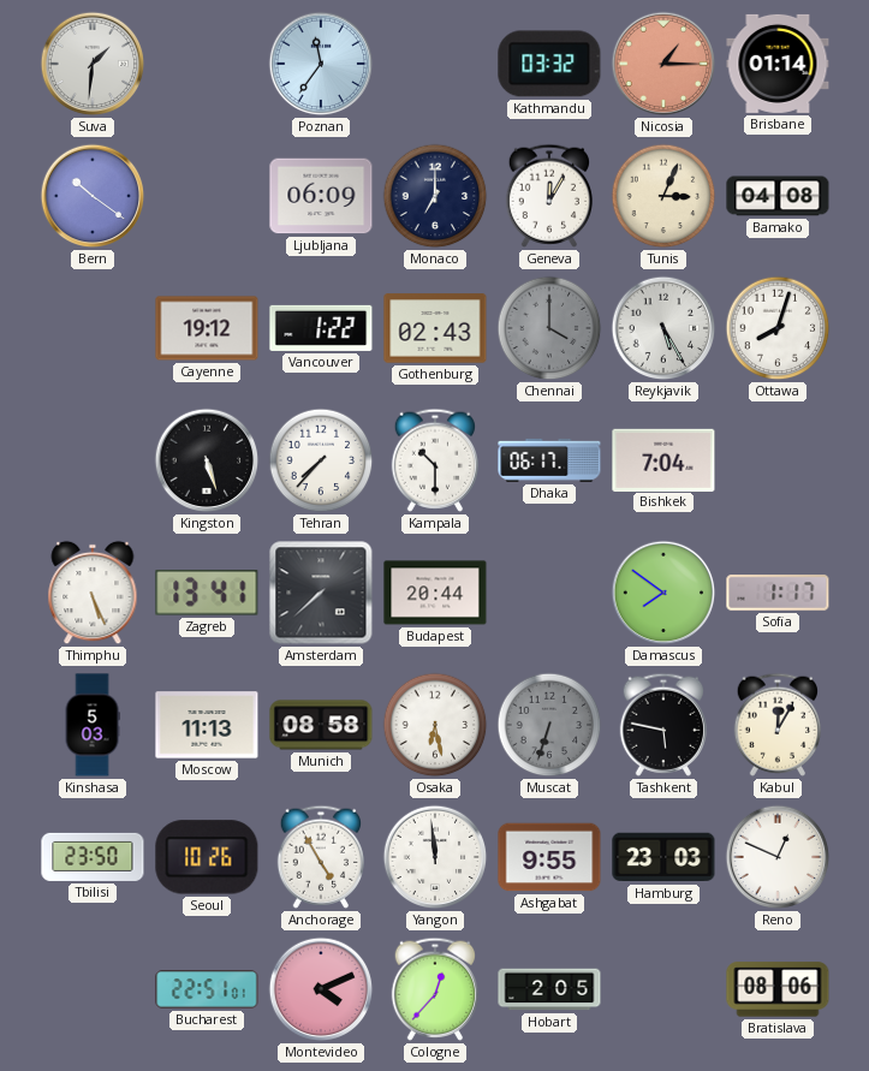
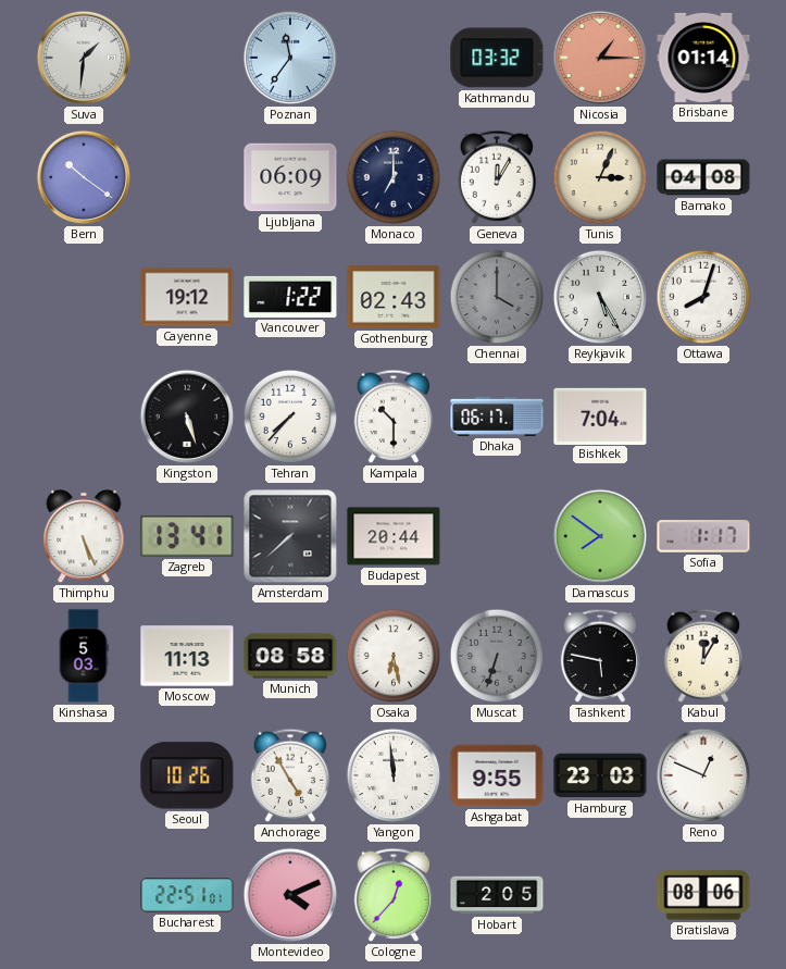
Tbilisi: 23:50 -> none
